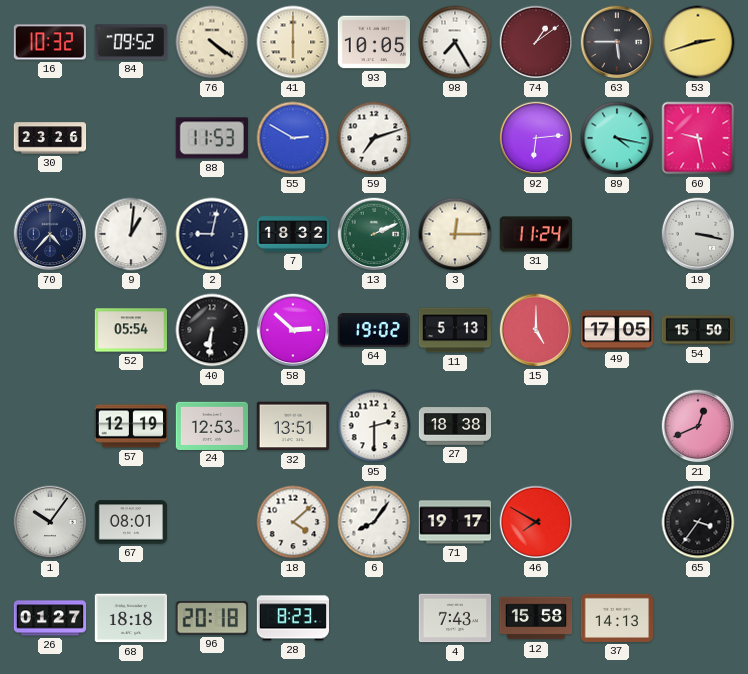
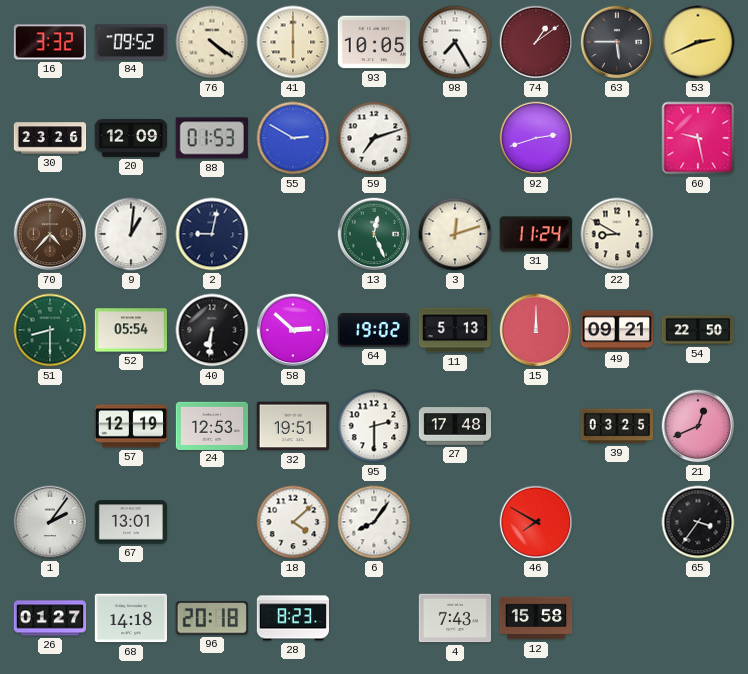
16: 10:32 -> 3:32
53: 2:42 -> 2:41
20: none -> 12:09
88: 11:53 -> 01:53
92: 6:14 -> 2:42
89: 4:17 -> none
70 dial: navy -> brown
7: 18:32 -> none
13: 2:11 -> 12:26
3: 12:15 -> 12:12
22: none -> 8:50
19: 3:17 -> none
51: none -> 8:30
15: 5:00 -> 12:00
49: 17:05 -> 09:21
54: 15:50 -> 22:50
32: 13:51 -> 19:51
27: 18:38 -> 17:48
39: none -> 03:25
1: 10:06 -> 2:06
67: 08:01 -> 13:01
71: 19:17 -> none
68: 18:18 -> 14:18
37: 14:13 -> none
